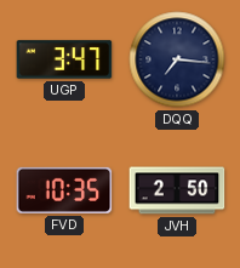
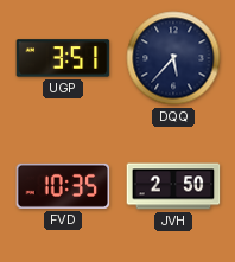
UGP: 3:47 -> 3:51
DQQ: 7:16 -> 5:37
